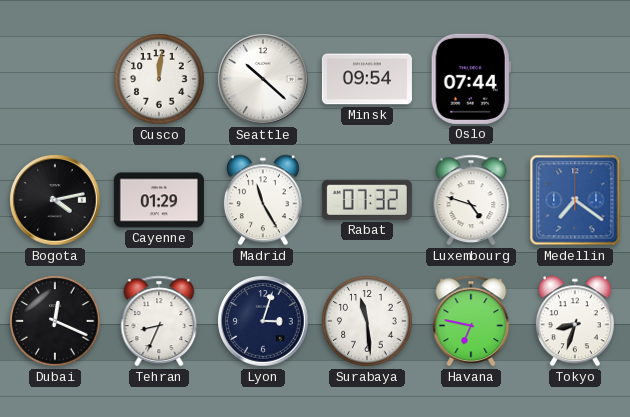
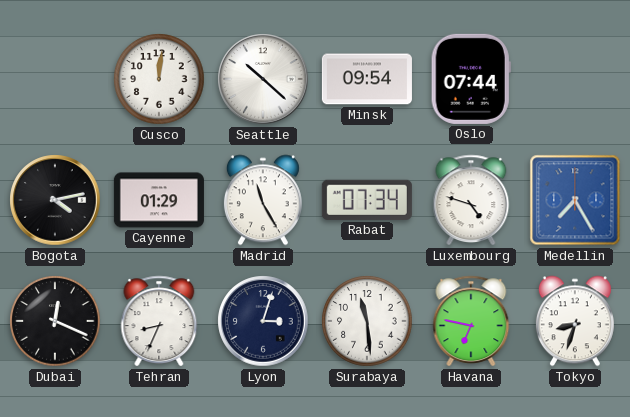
Rabat: 07:32 -> 07:34
Medellin: 7:21 -> 7:25
